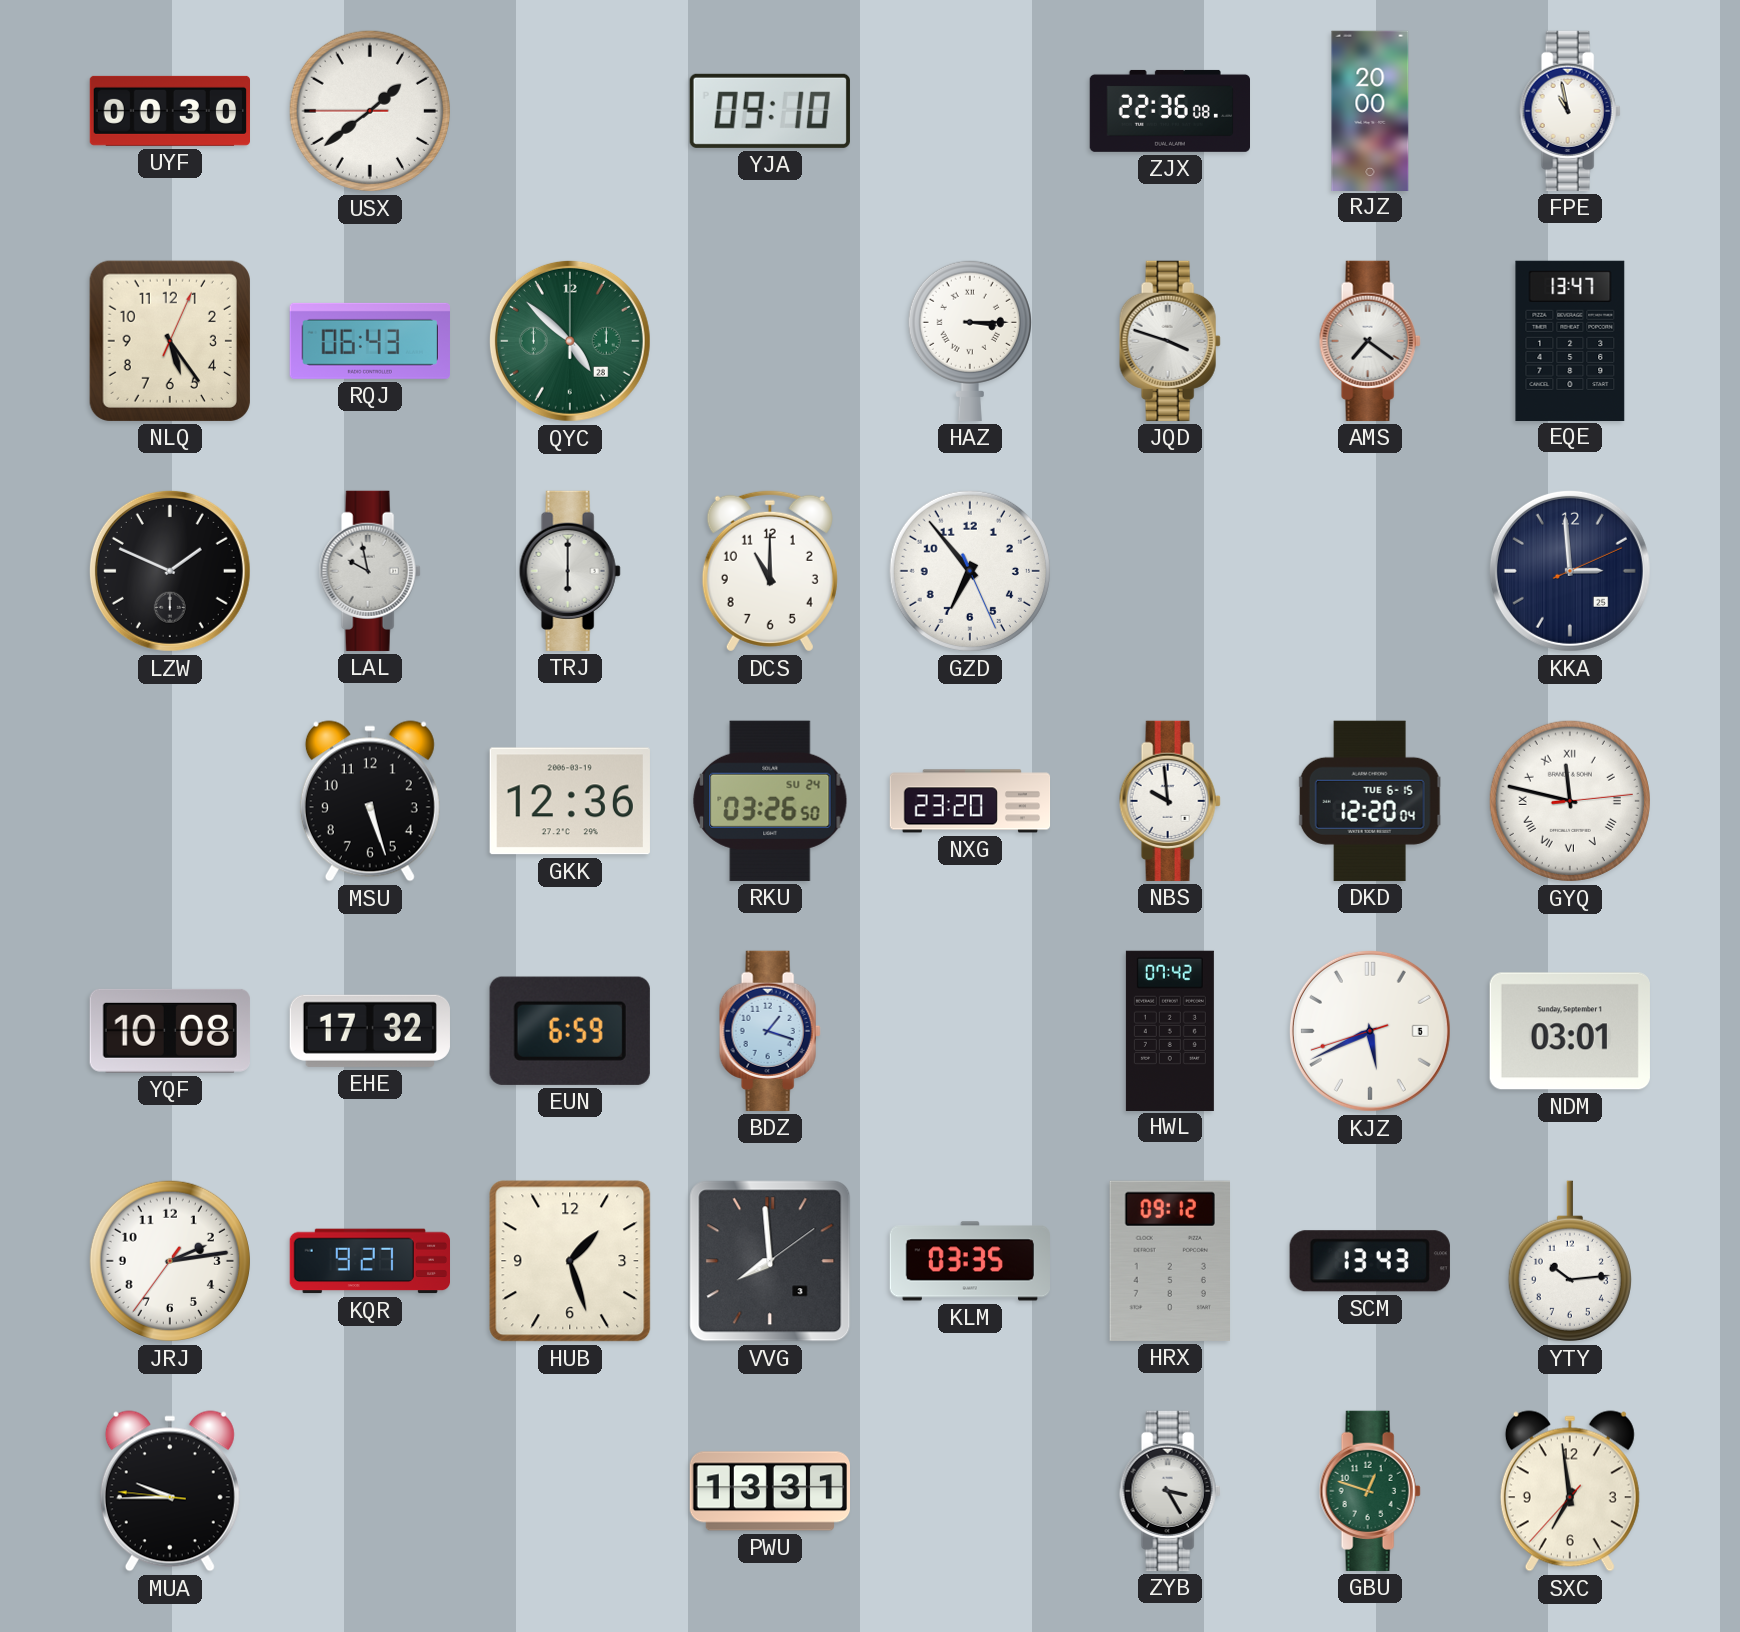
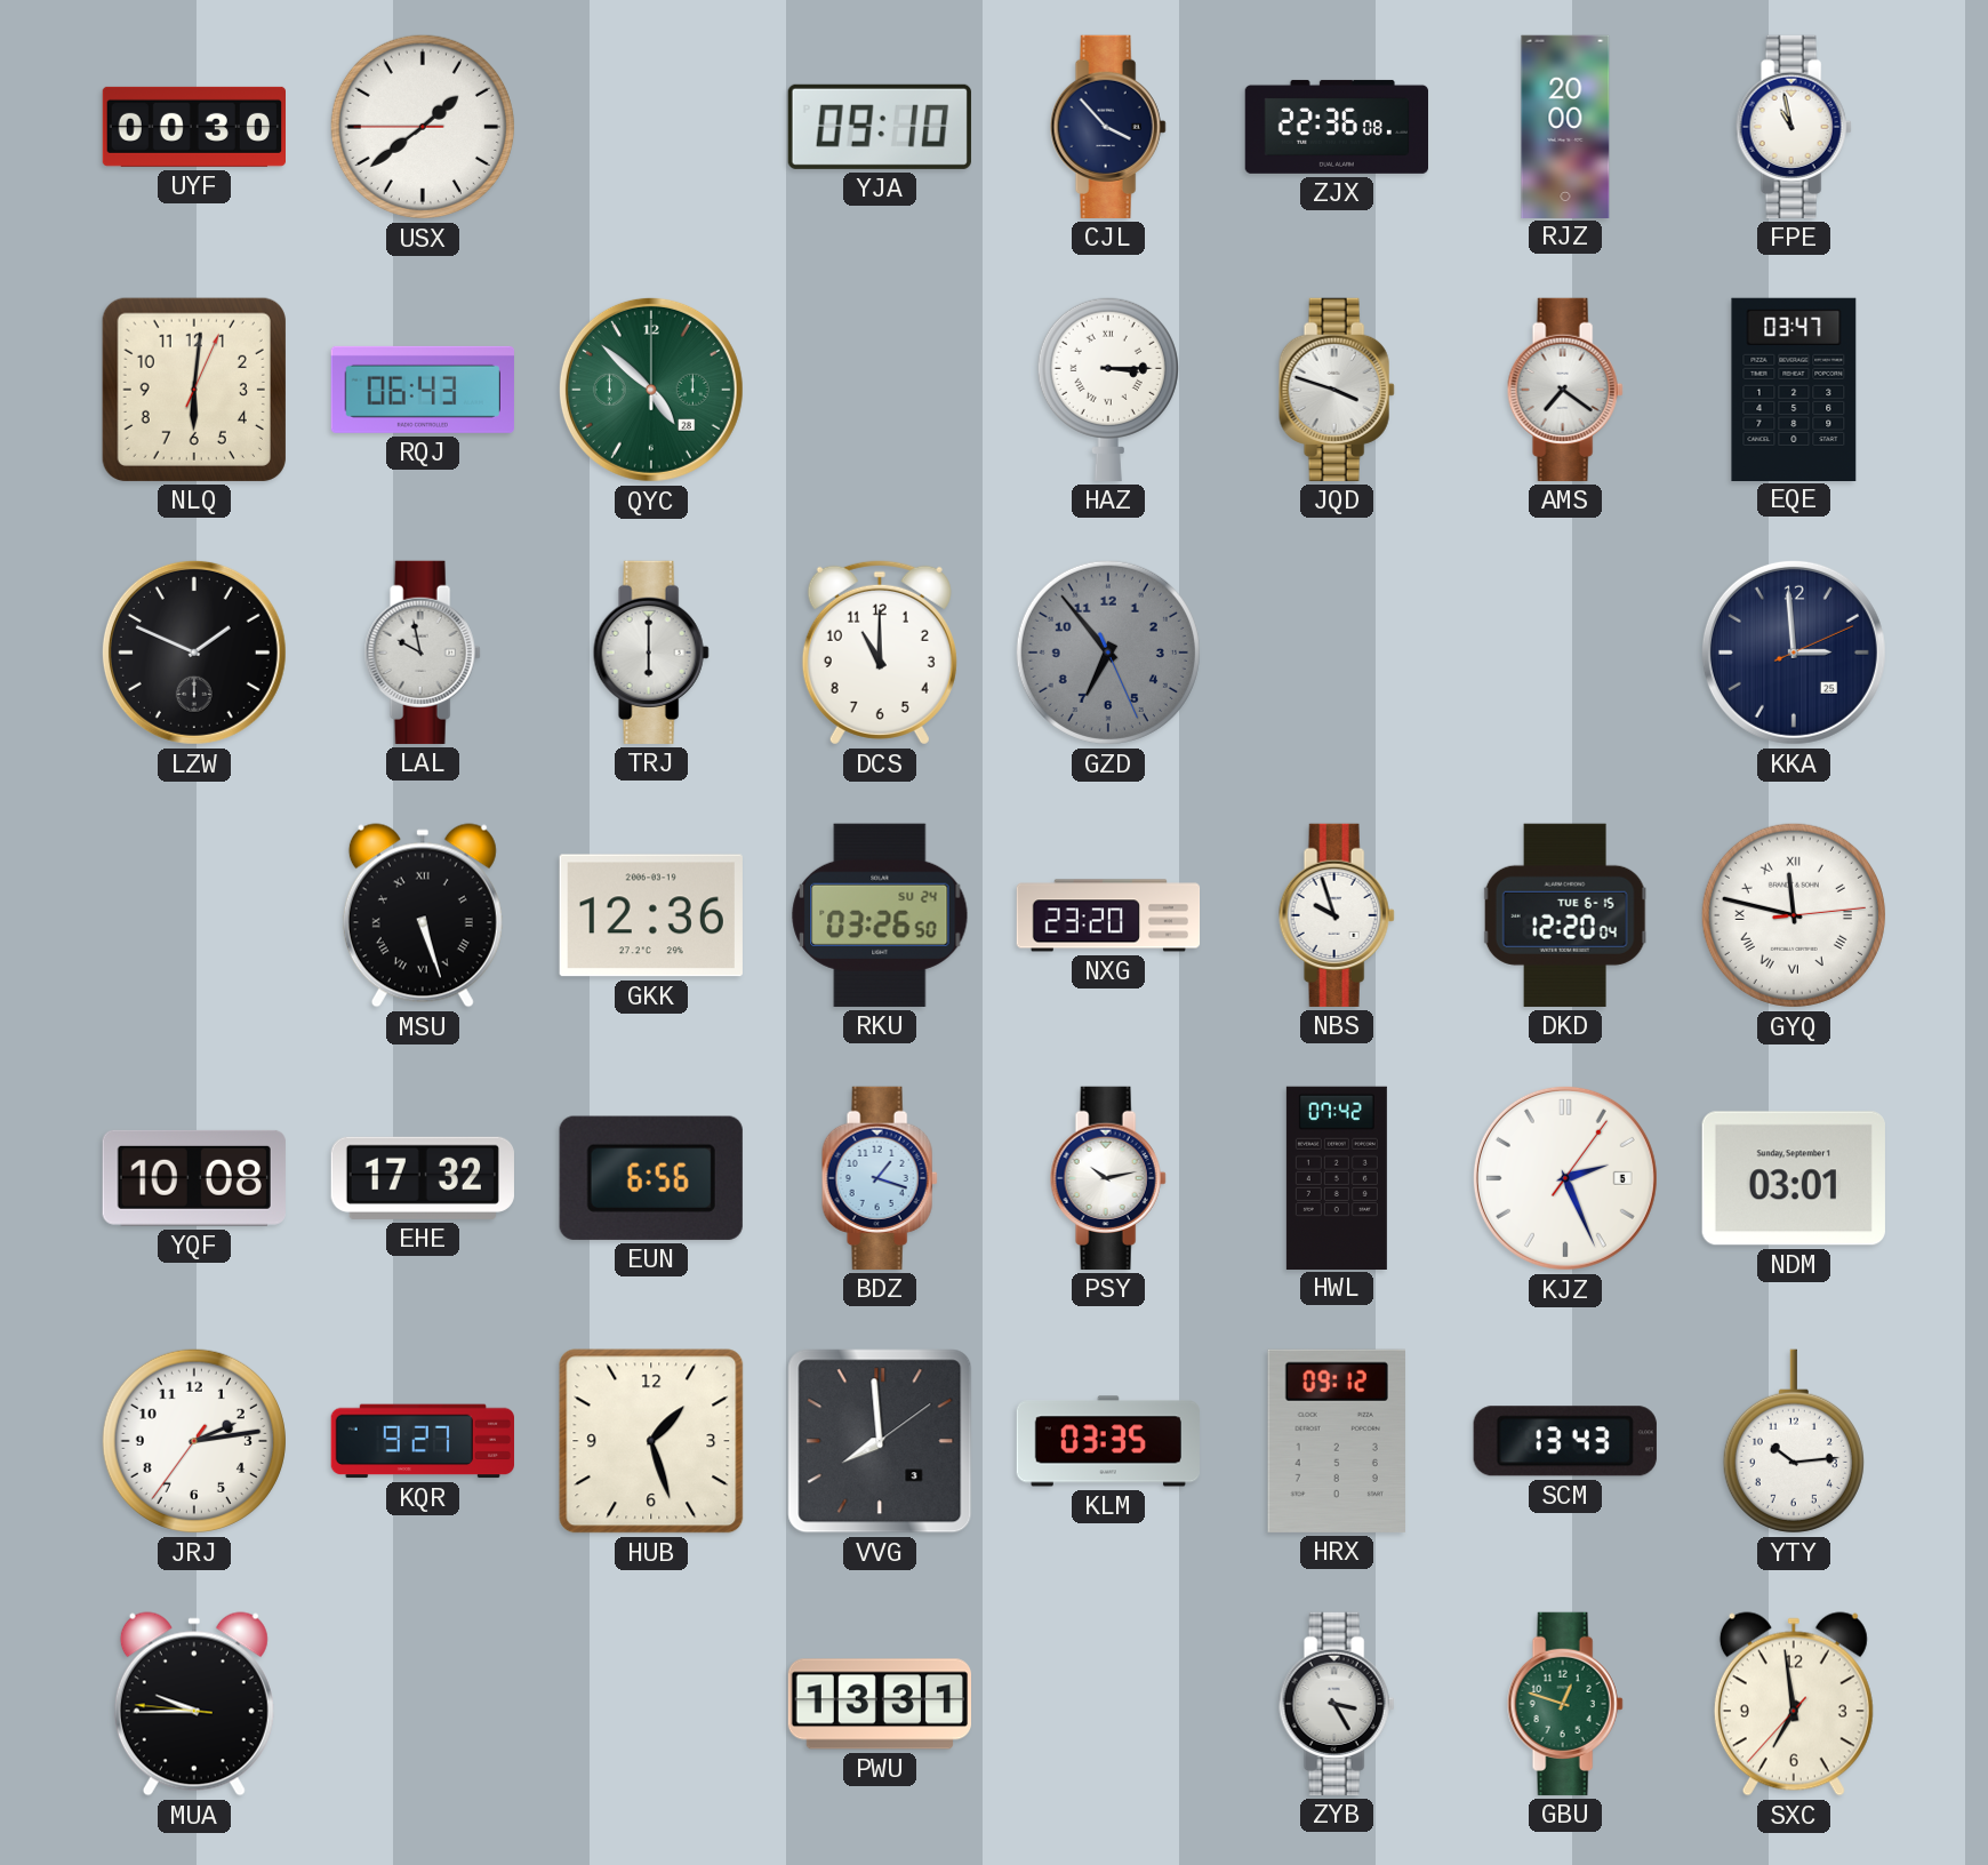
CJL: none -> 3:53
NLQ: 5:24 -> 6:01
EQE: 13:47 -> 03:47
GZD dial: white -> grey
MSU numerals: Arabic -> Roman
NBS: 9:59 -> 9:57
EUN: 6:59 -> 6:56
PSY: none -> 10:13
KJZ: 5:40 -> 2:26
